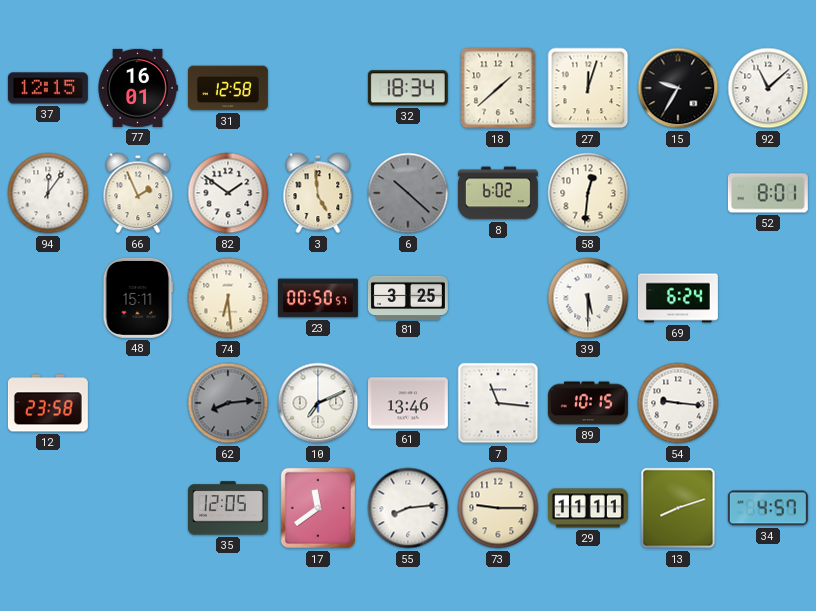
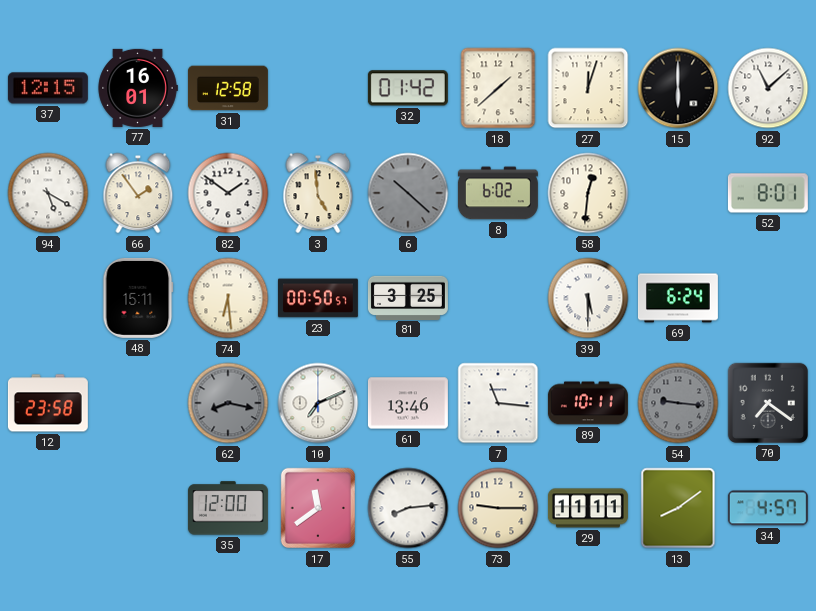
32: 18:34 -> 01:42
15: 9:35 -> 6:00
94: 12:06 -> 5:20
66: 1:56 -> 1:54
62: 8:14 -> 8:17
89: 10:15 -> 10:11
54 dial: white -> grey
70: none -> 7:21
35: 12:05 -> 12:00
13: 8:12 -> 8:09
